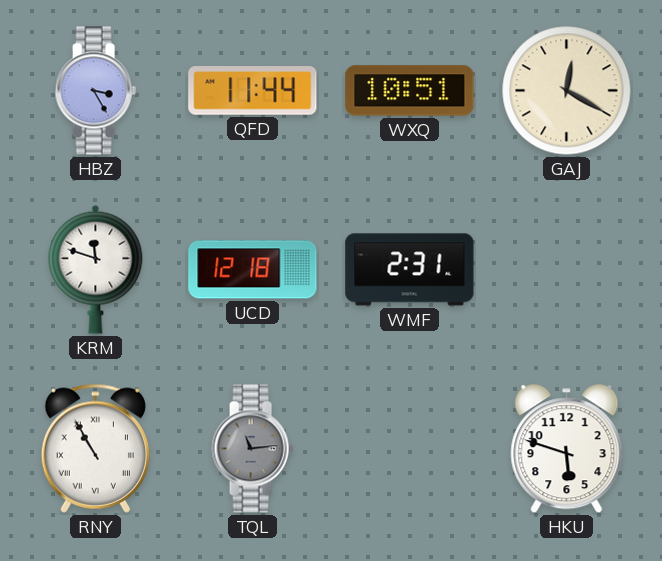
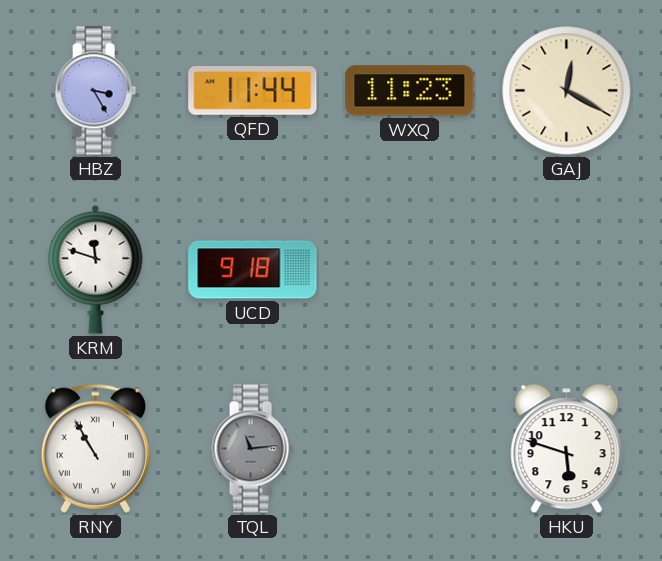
WXQ: 10:51 -> 11:23
UCD: 12:18 -> 9:18
WMF: 2:31 -> none
